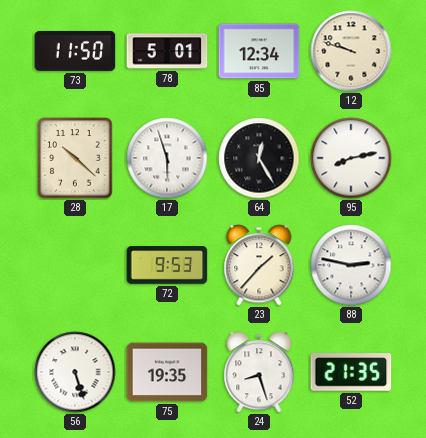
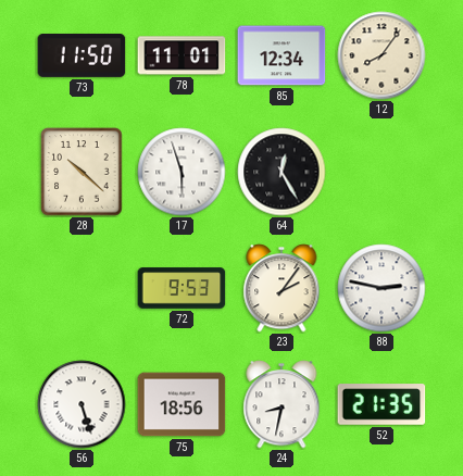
78: 5:01 -> 11:01
12: 9:48 -> 8:06
95: 8:13 -> none
23: 1:37 -> 2:06
75: 19:35 -> 18:56
24: 8:27 -> 8:32
